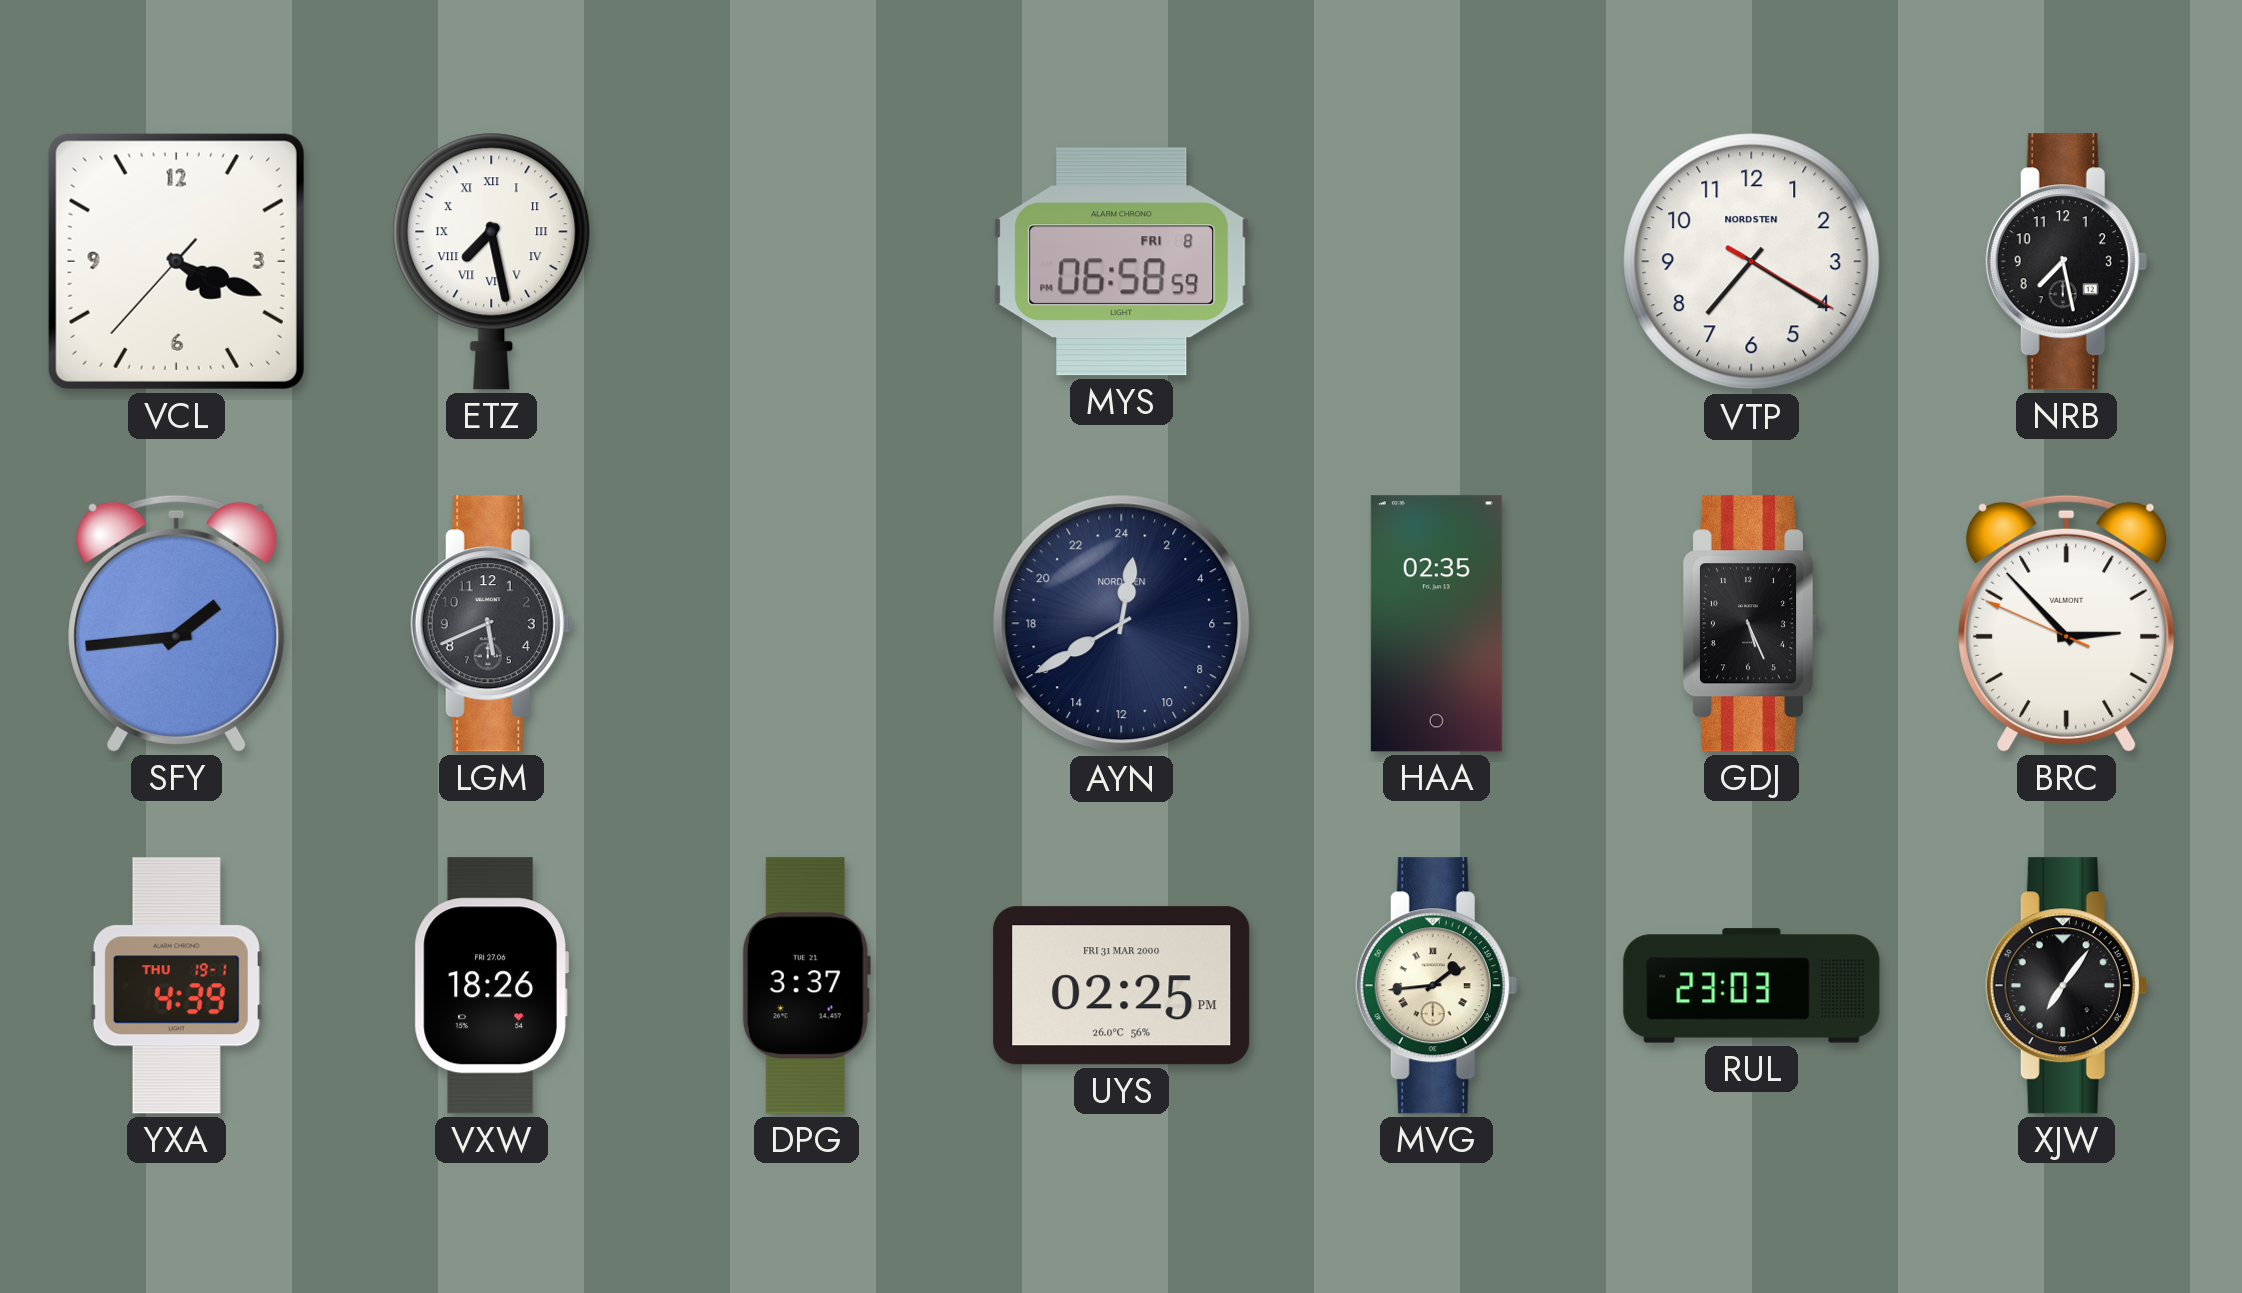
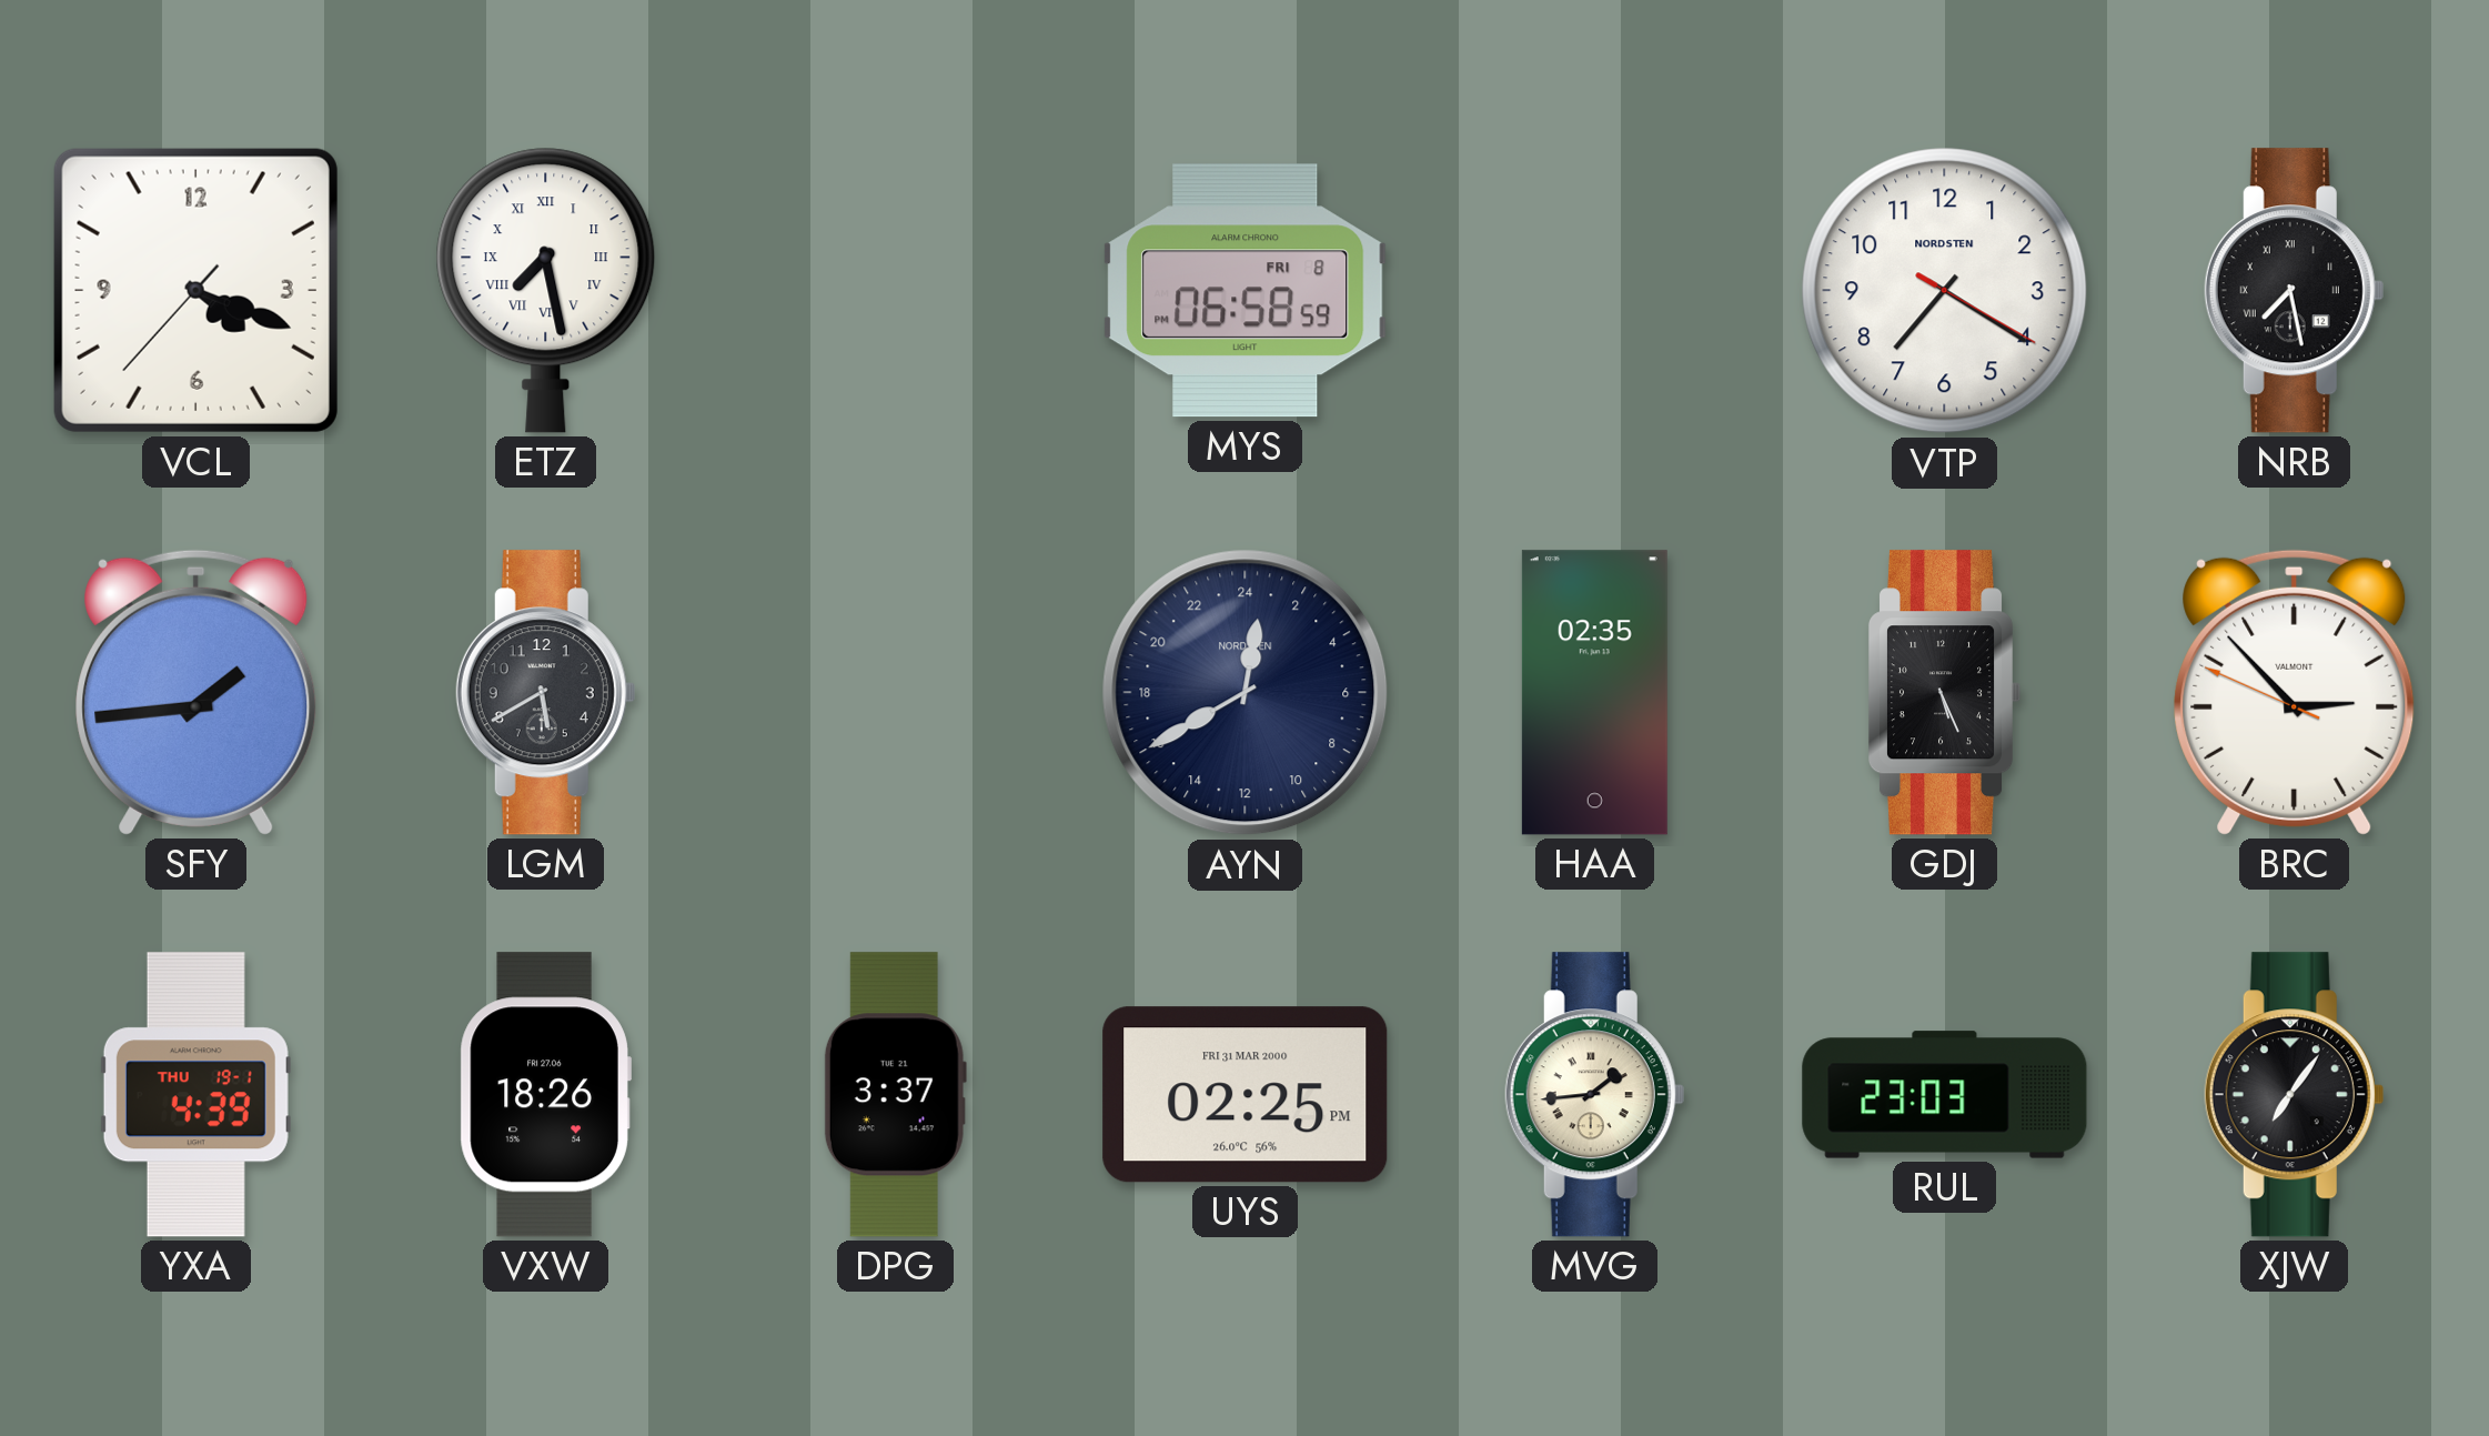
NRB numerals: Arabic -> Roman
LGM: 5:41 -> 5:40
